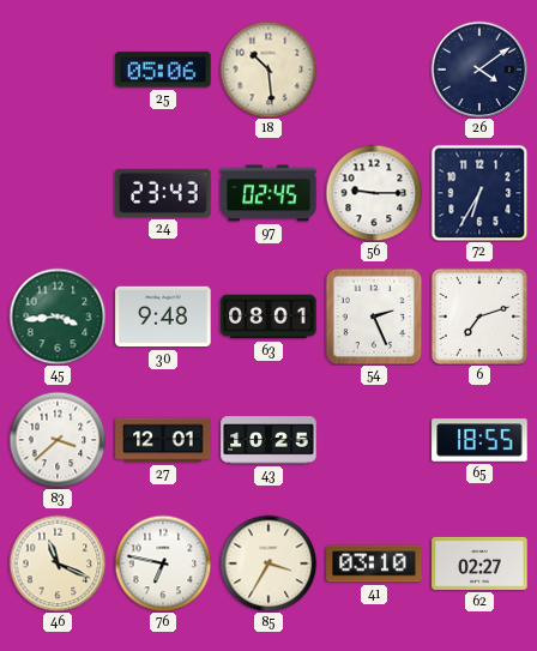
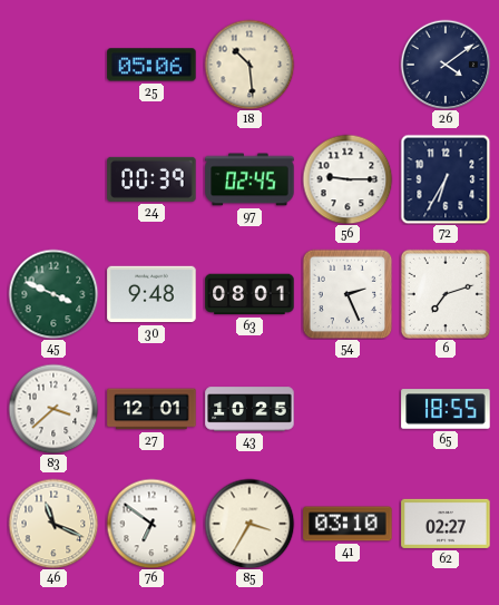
24: 23:43 -> 00:39
45: 3:44 -> 3:49
76: 6:47 -> 6:51
